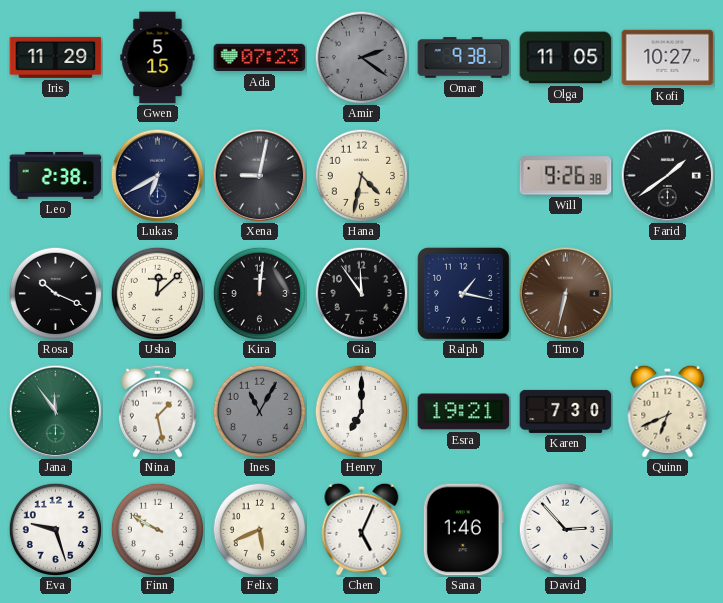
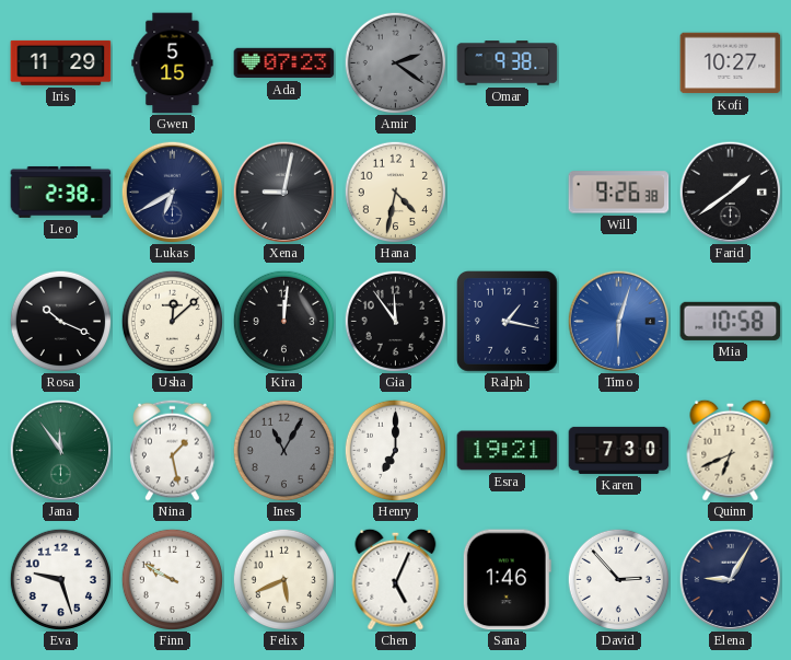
Olga: 11:05 -> none
Timo: 6:32 -> 6:03
Timo dial: brown -> blue
Mia: none -> 10:58
Elena: none -> 9:05
